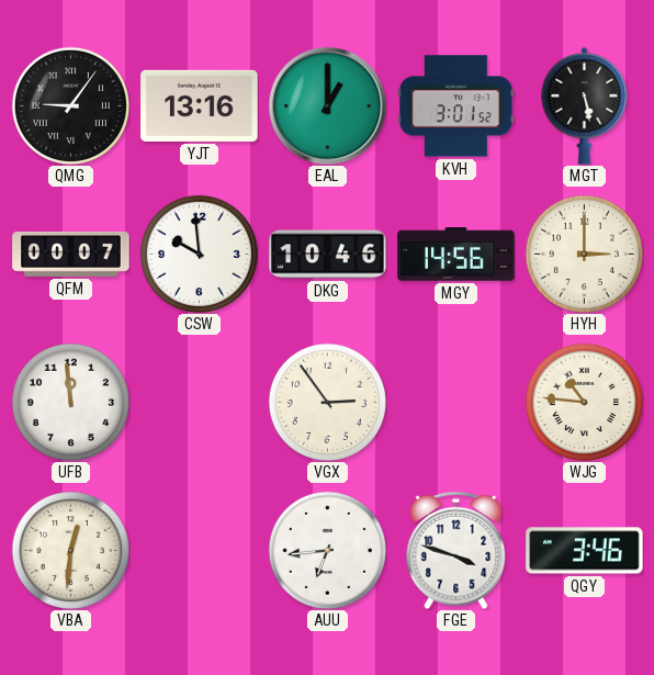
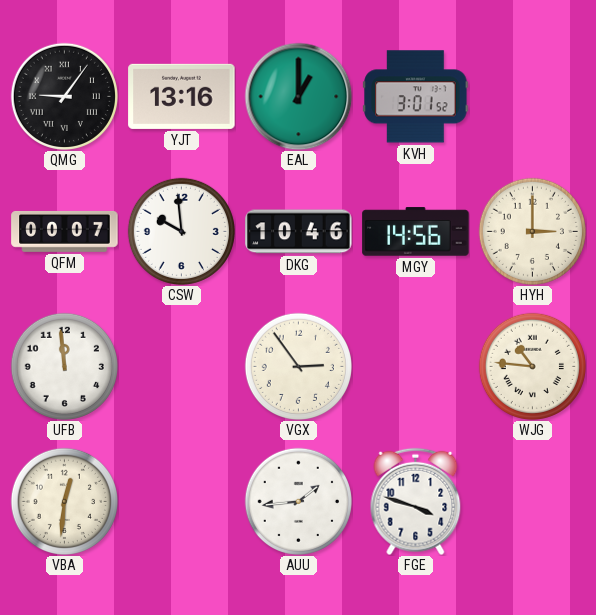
MGT: 5:28 -> none
AUU: 6:44 -> 1:44
QGY: 3:46 -> none
